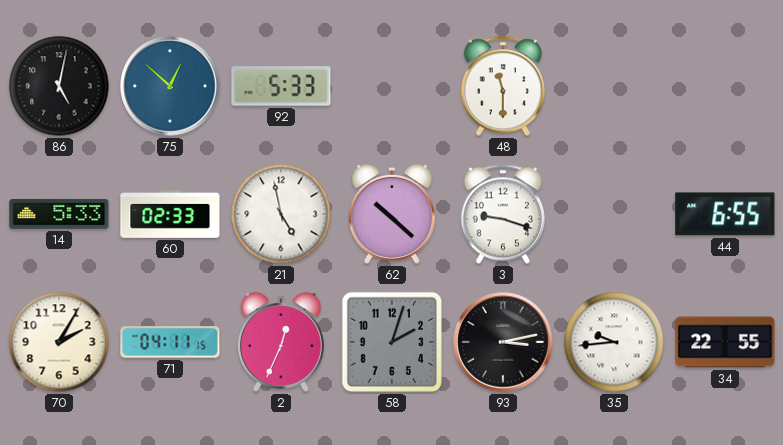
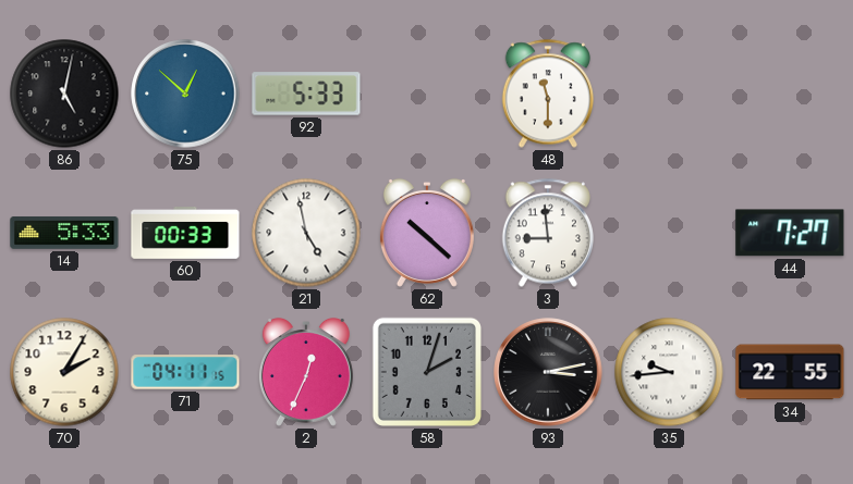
60: 02:33 -> 00:33
3: 9:18 -> 8:59
44: 6:55 -> 7:27
